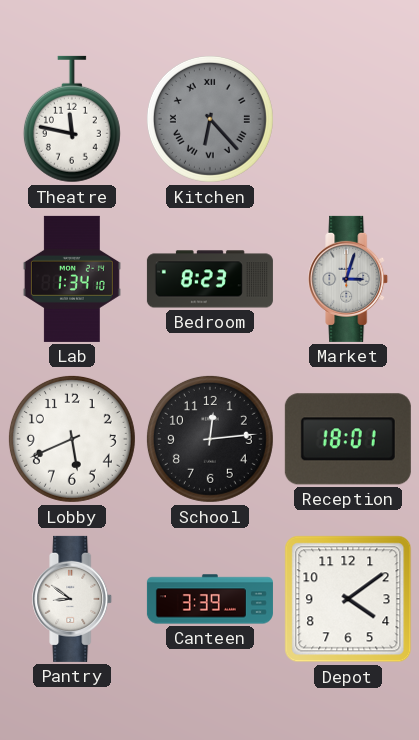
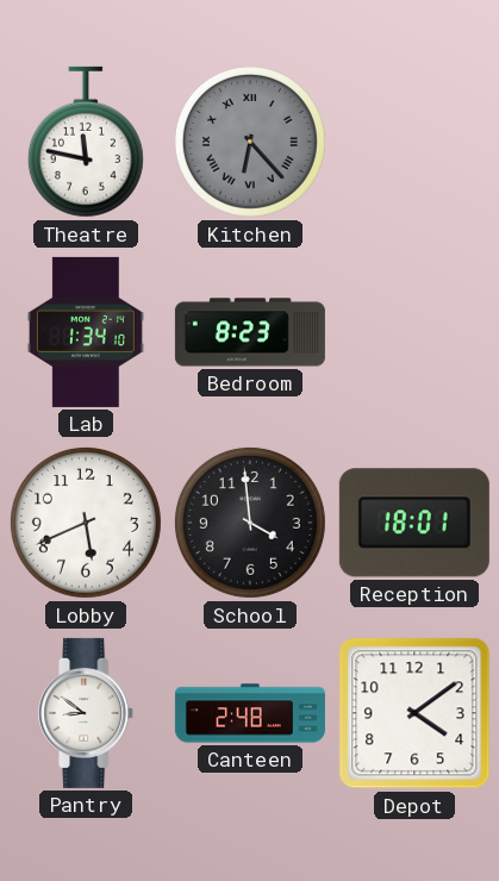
Market: 3:03 -> none
School: 12:14 -> 3:59
Canteen: 3:39 -> 2:48
